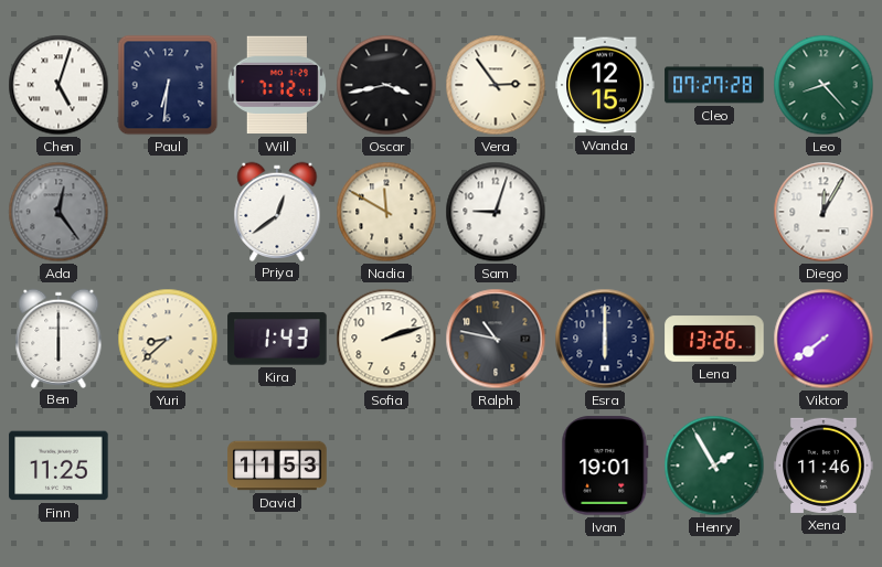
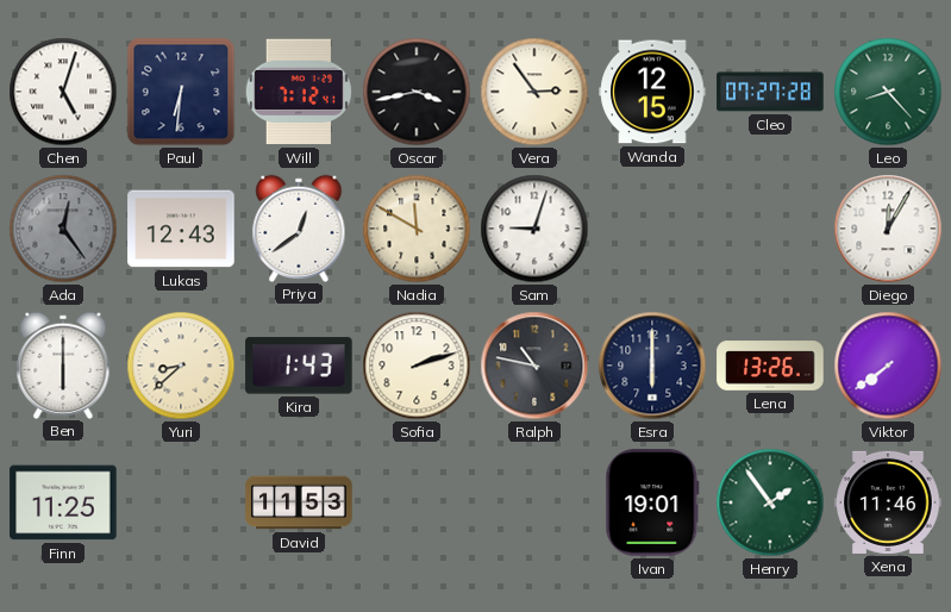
Lukas: none -> 12:43
Henry: 1:55 -> 1:54
